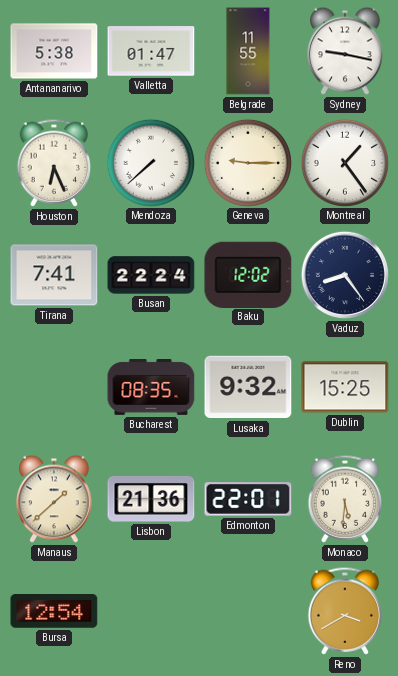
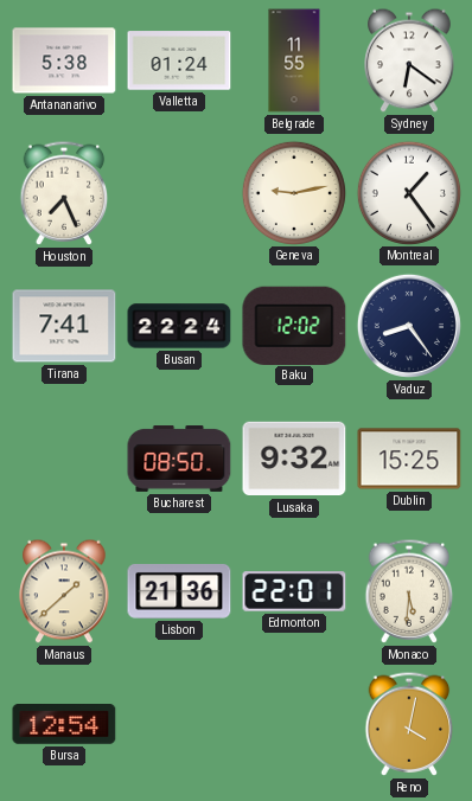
Valletta: 01:47 -> 01:24
Sydney: 9:17 -> 6:21
Houston: 6:26 -> 7:26
Mendoza: 7:38 -> none
Geneva: 9:15 -> 9:13
Bucharest: 08:35 -> 08:50
Reno: 3:40 -> 4:02
